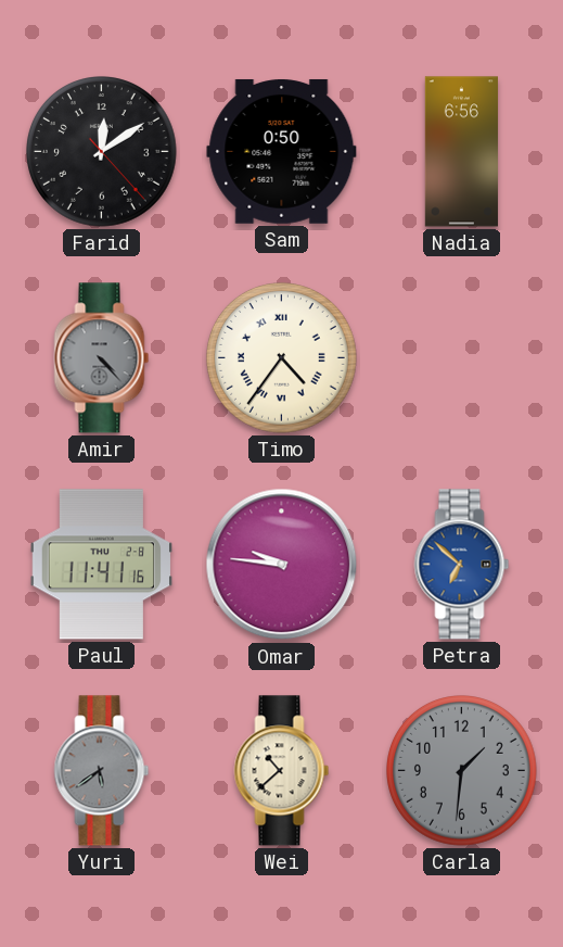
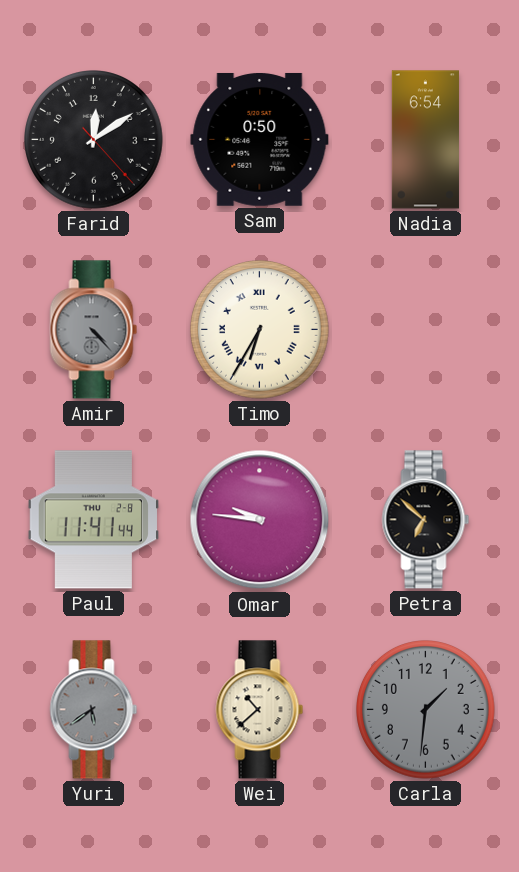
Nadia: 6:56 -> 6:54
Timo: 4:36 -> 6:35
Paul: 11:41:16 -> 11:41:44
Petra dial: blue -> black
